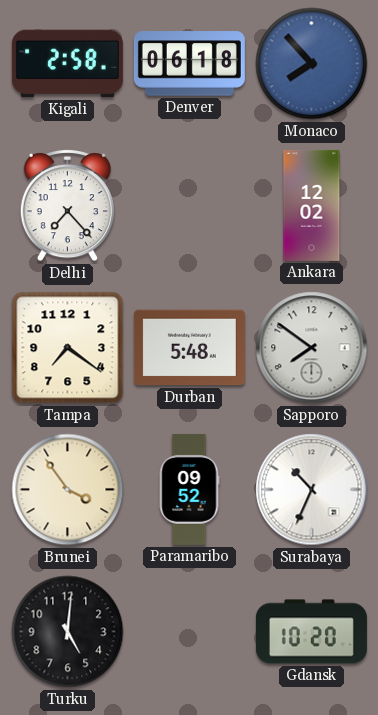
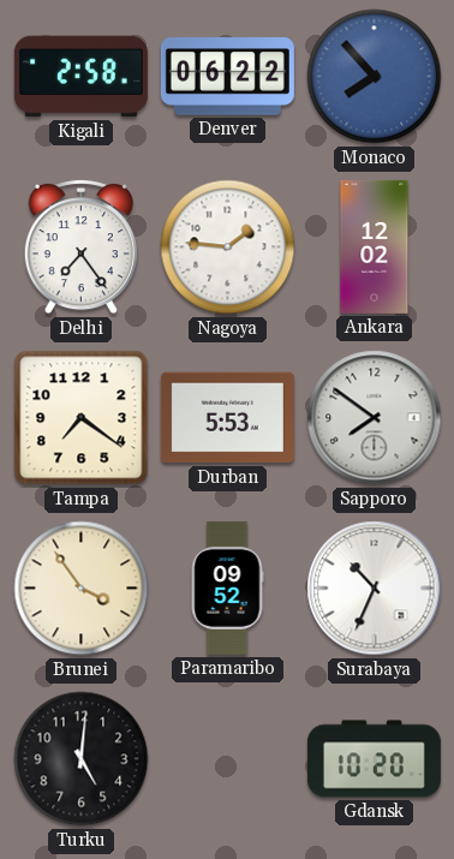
Denver: 06:18 -> 06:22
Delhi: 7:23 -> 7:24
Nagoya: none -> 1:46
Durban: 5:48 -> 5:53
